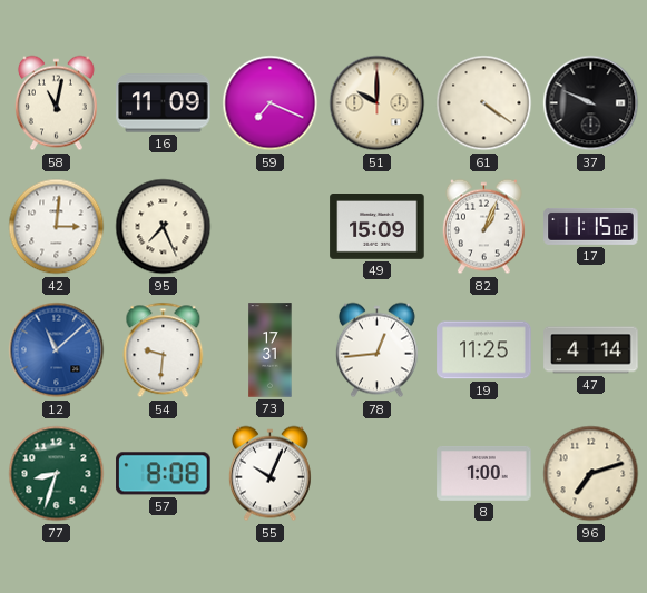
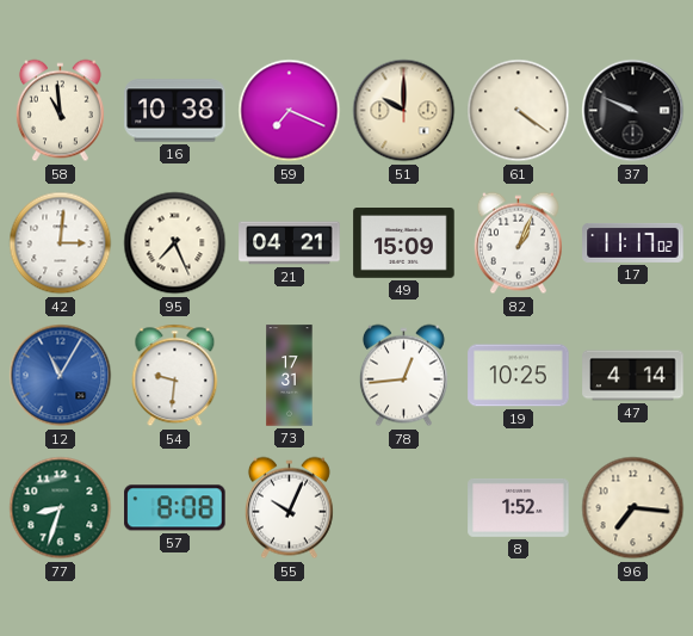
58: 11:02 -> 10:59
16: 11:09 -> 10:38
21: none -> 04:21
17: 11:15 -> 11:17
12: 11:08 -> 11:05
19: 11:25 -> 10:25
8: 1:00 -> 1:52
96: 7:12 -> 7:16
